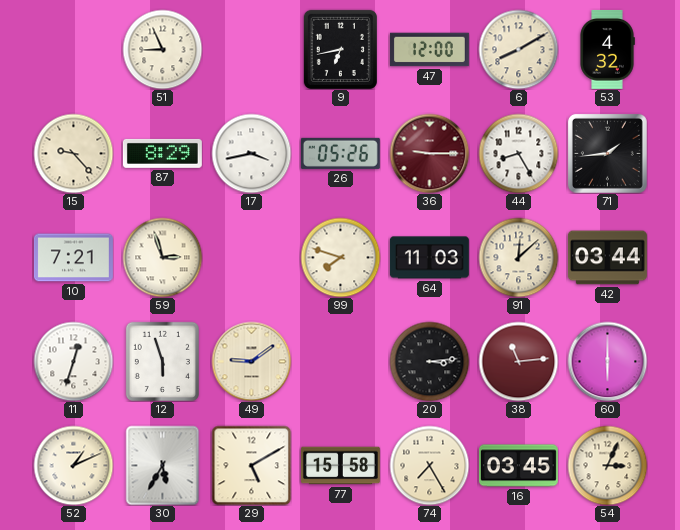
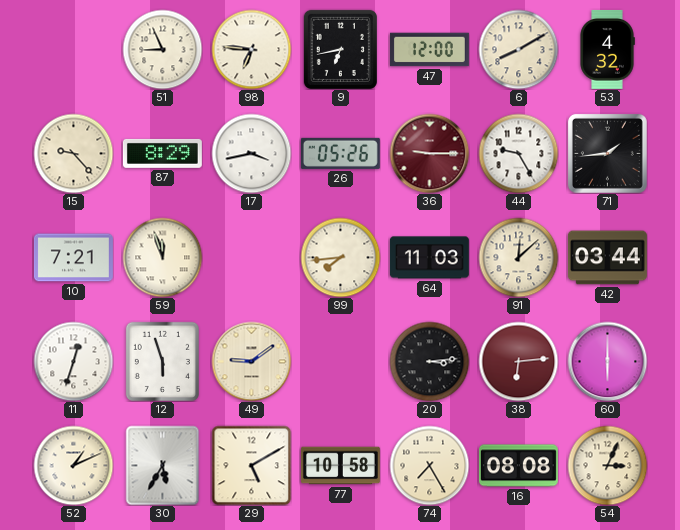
98: none -> 6:46
44: 8:25 -> 9:25
59: 2:57 -> 11:57
99: 7:48 -> 7:44
38: 11:14 -> 6:14
77: 15:58 -> 10:58
16: 03:45 -> 08:08
